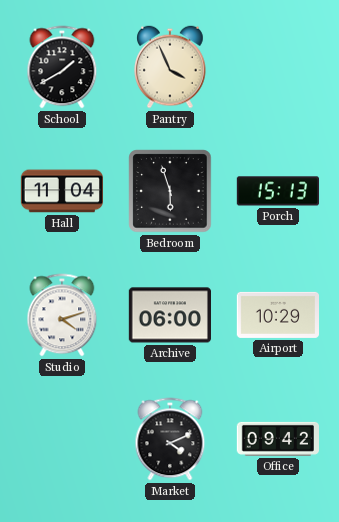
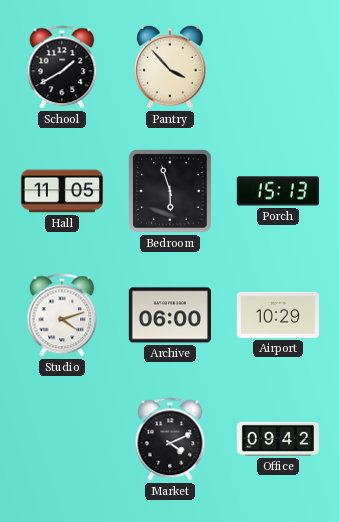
Pantry: 3:56 -> 3:53
Hall: 11:04 -> 11:05
